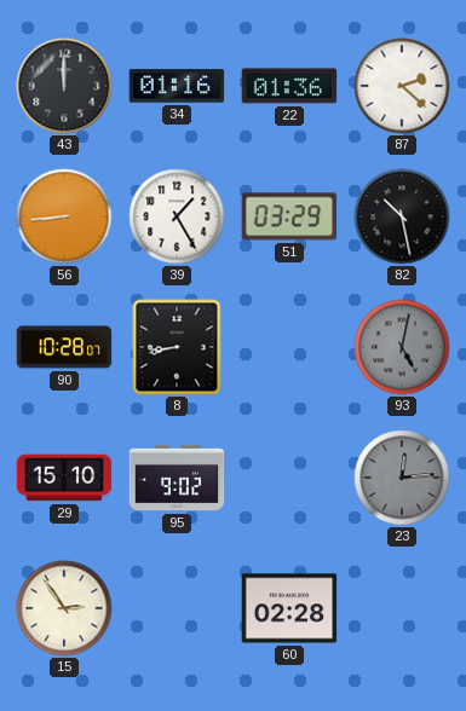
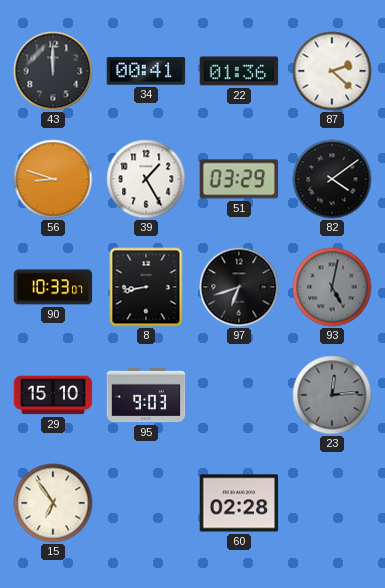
34: 01:16 -> 00:41
56: 8:44 -> 8:48
82: 10:28 -> 4:09
90: 10:28 -> 10:33
97: none -> 6:42
95: 9:02 -> 9:03
15: 2:54 -> 6:54
